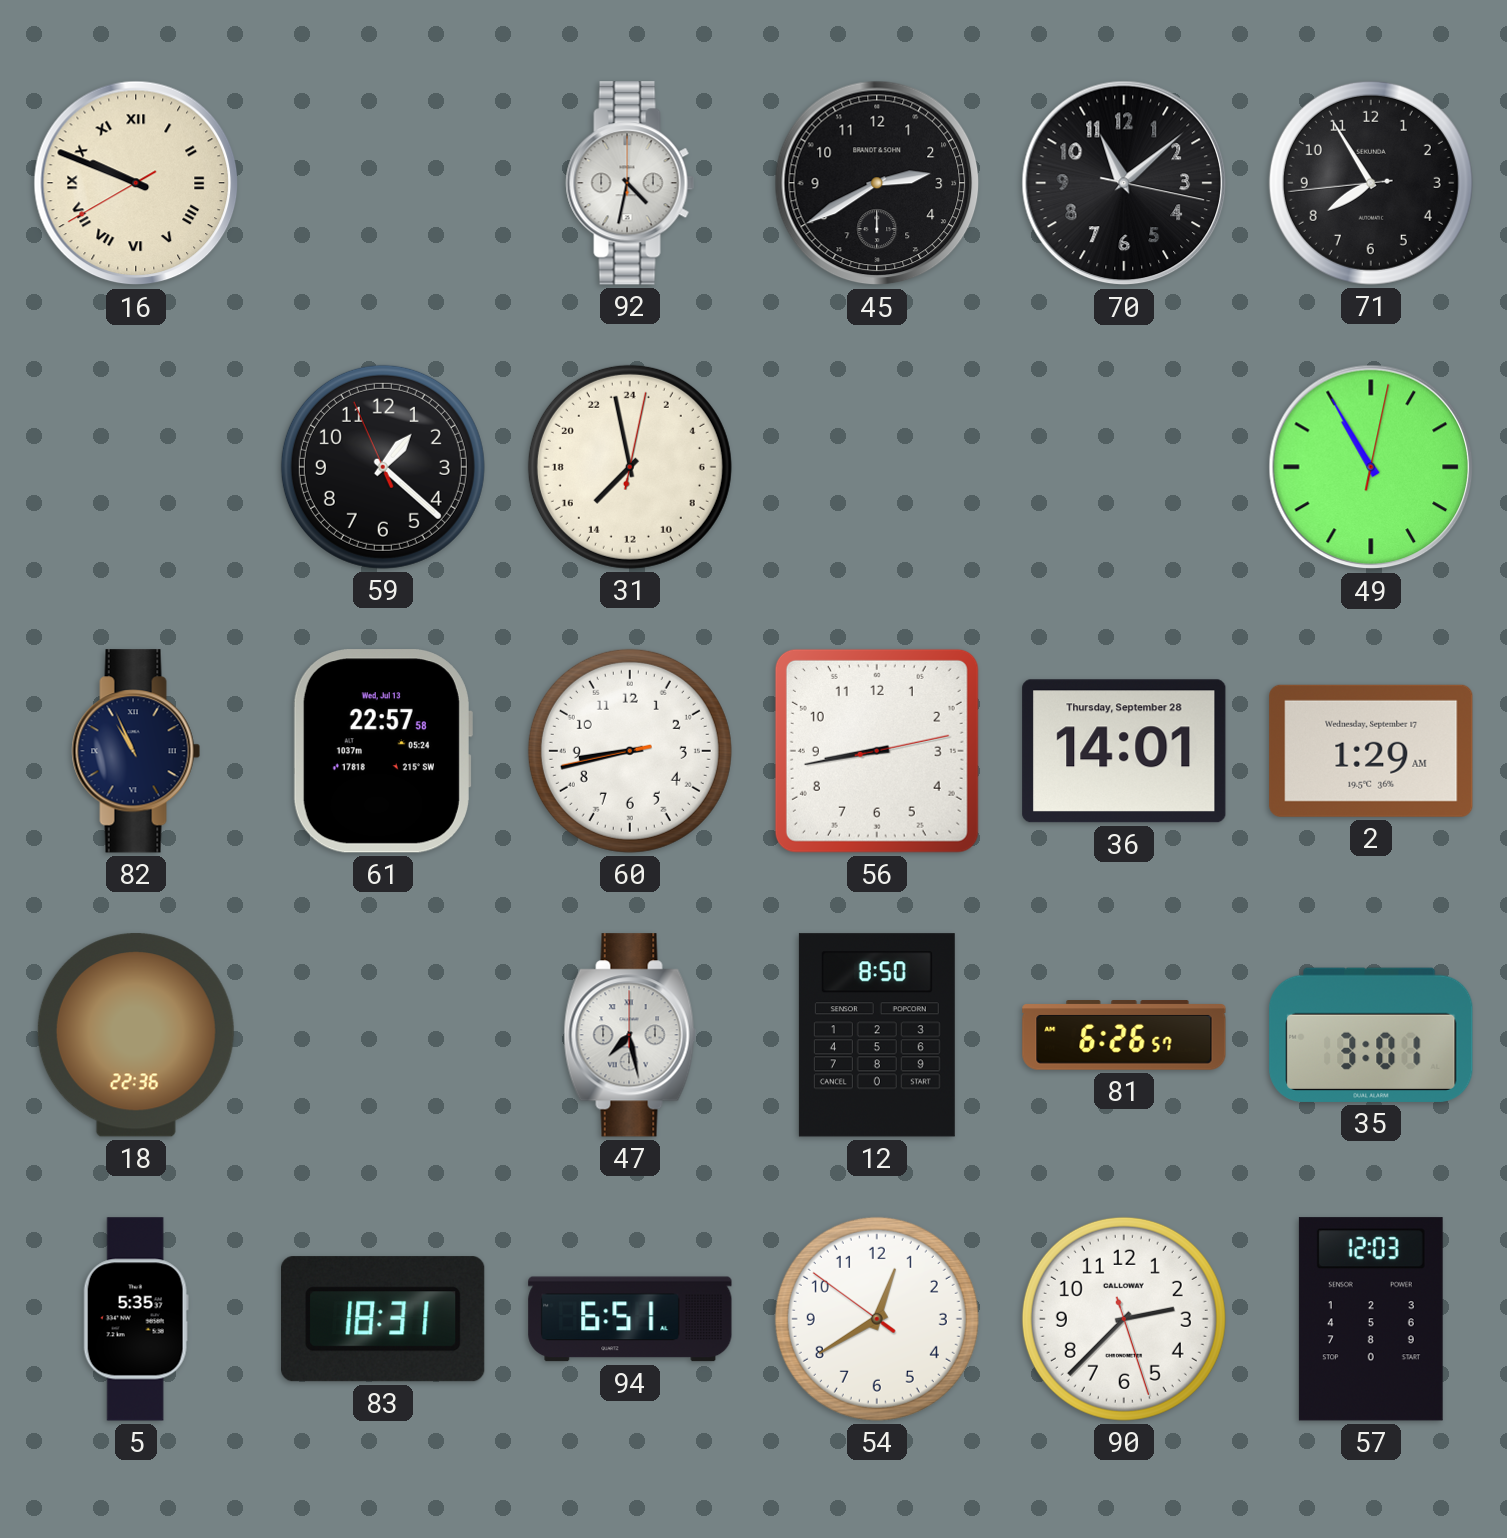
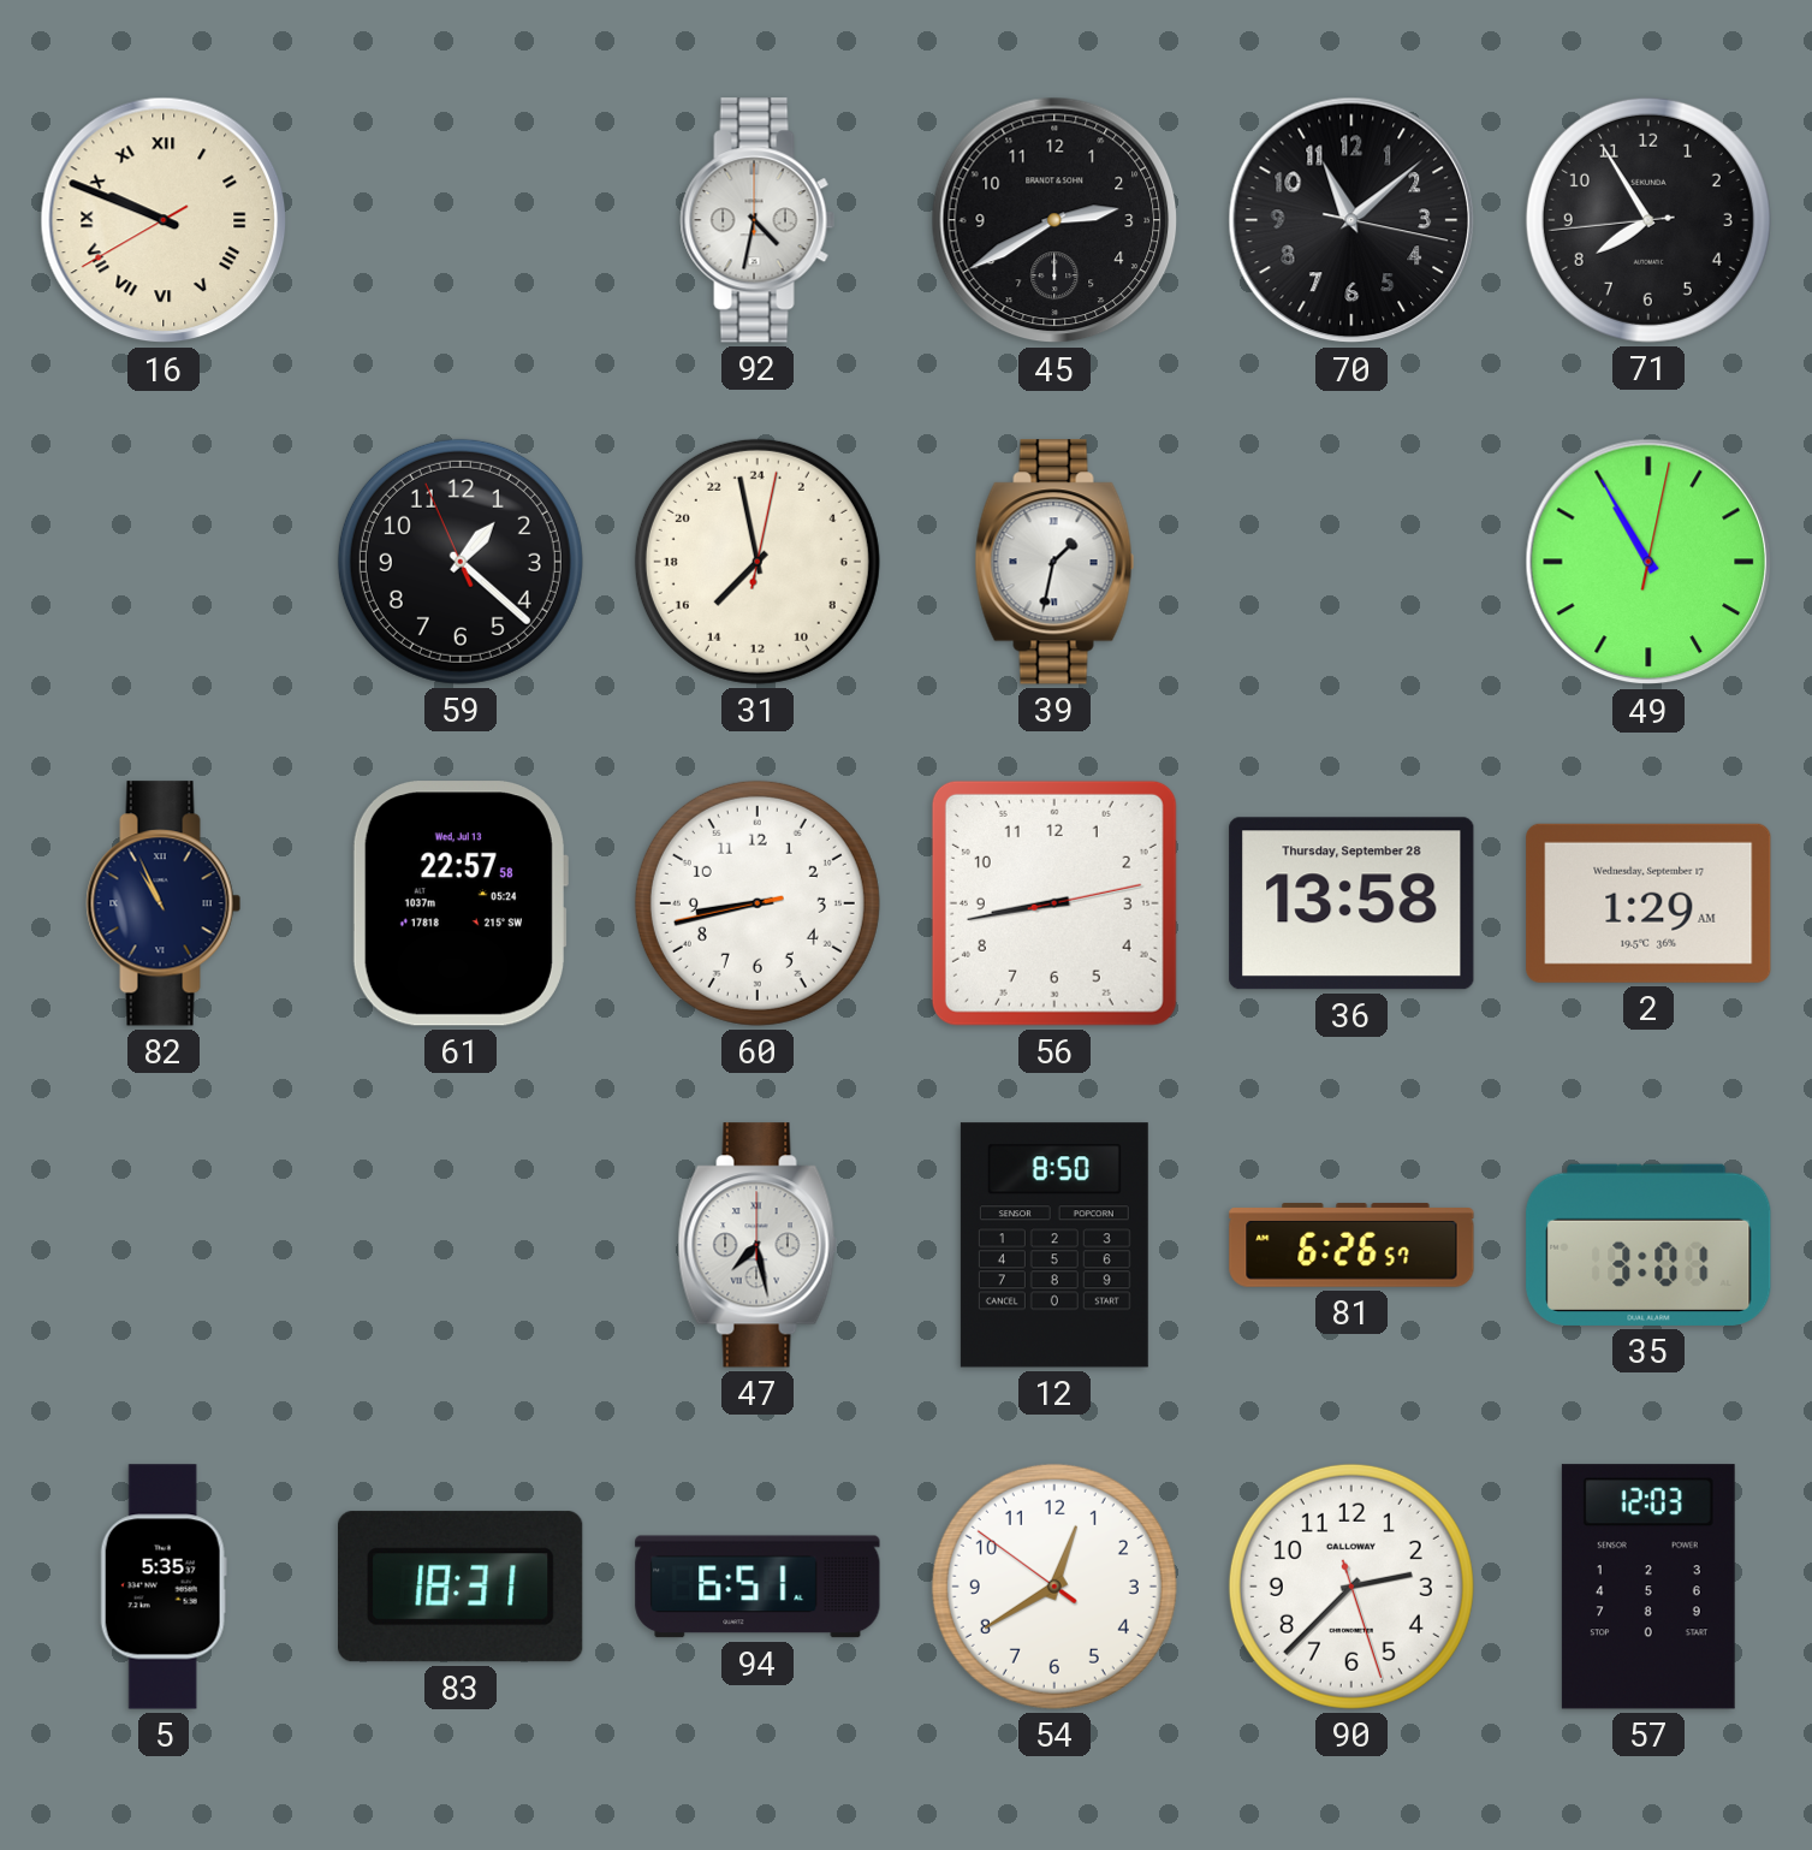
39: none -> 1:32
36: 14:01 -> 13:58
18: 22:36 -> none
